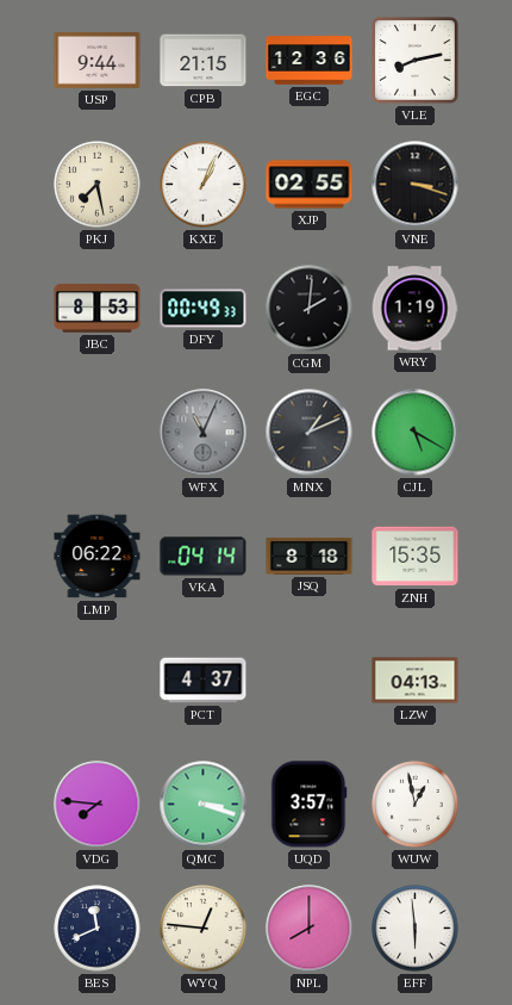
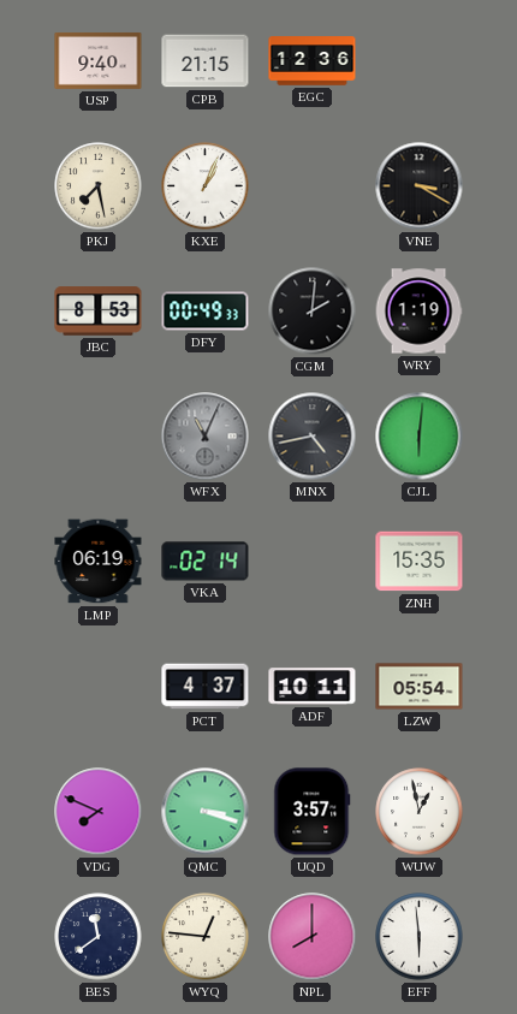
USP: 9:44 -> 9:40
VLE: 8:13 -> none
XJP: 02:55 -> none
VNE: 3:18 -> 3:20
MNX: 1:11 -> 4:43
CJL: 5:20 -> 6:01
LMP: 06:22 -> 06:19
VKA: 04:14 -> 02:14
JSQ: 8:18 -> none
ADF: none -> 10:11
LZW: 04:13 -> 05:54
VDG: 7:46 -> 7:49
BES: 11:41 -> 11:39
